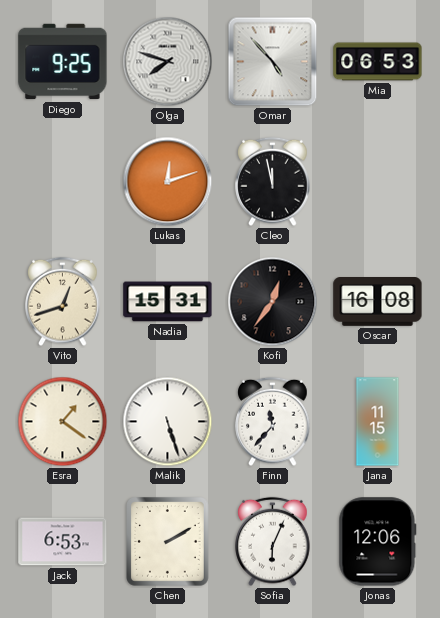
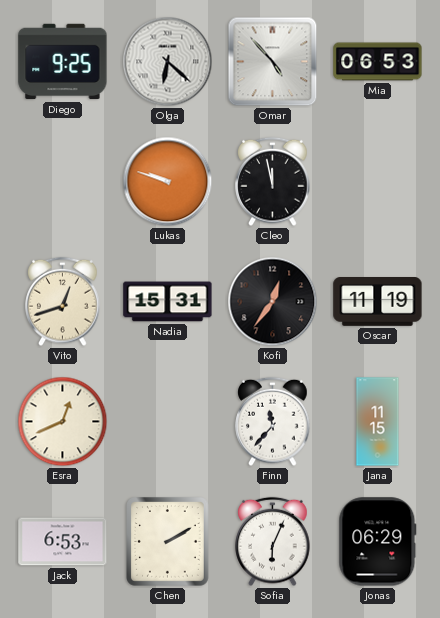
Olga: 7:48 -> 6:22
Lukas: 12:12 -> 9:48
Oscar: 16:08 -> 11:19
Esra: 1:21 -> 12:41
Malik: 5:27 -> none
Jonas: 12:06 -> 06:29
